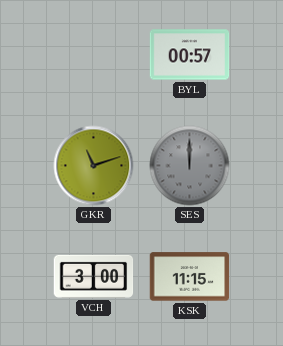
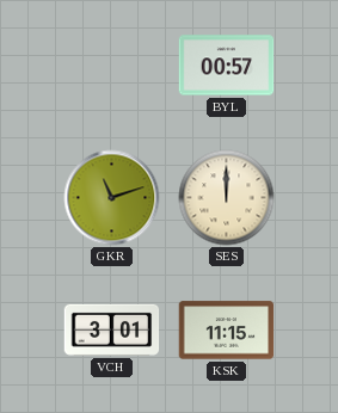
SES dial: grey -> cream
VCH: 3:00 -> 3:01
